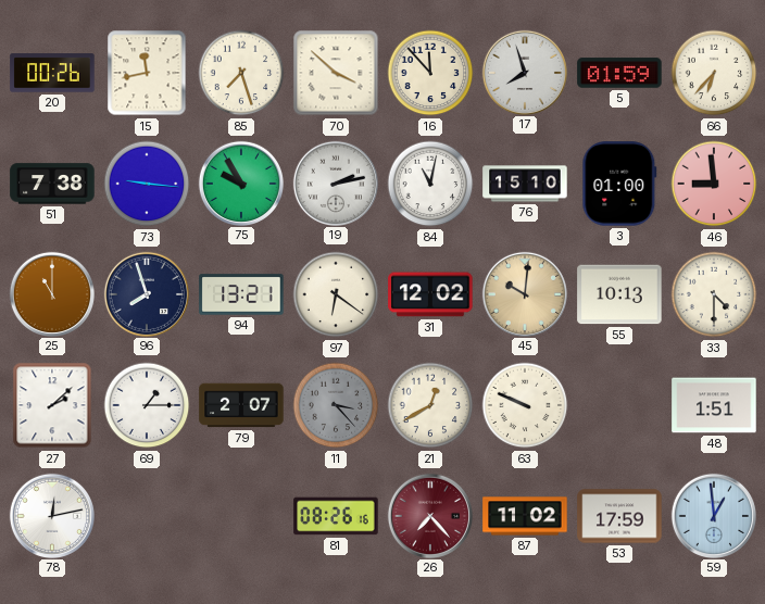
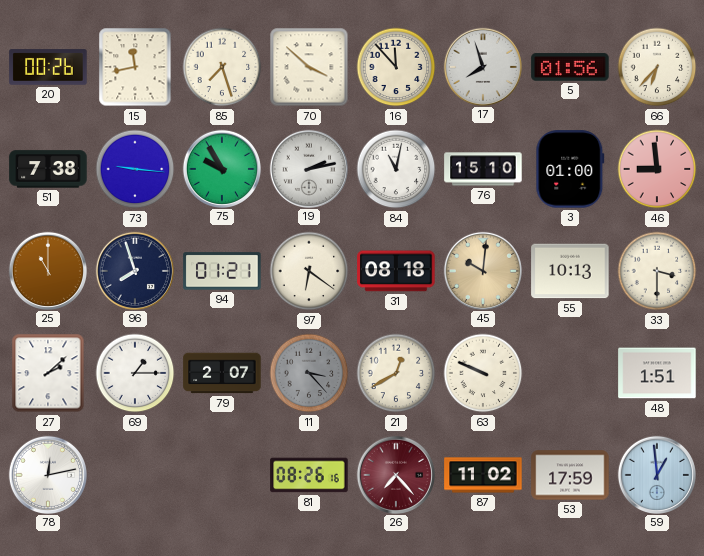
5: 01:59 -> 01:56
94: 13:21 -> 01:21
31: 12:02 -> 08:18
33: 4:30 -> 3:30
